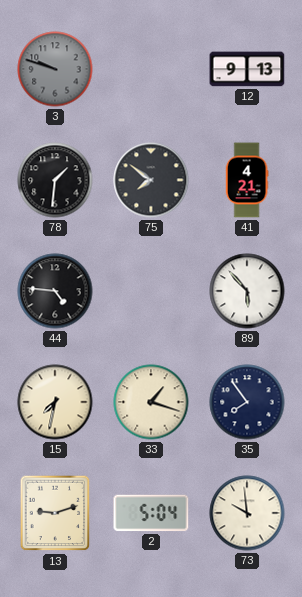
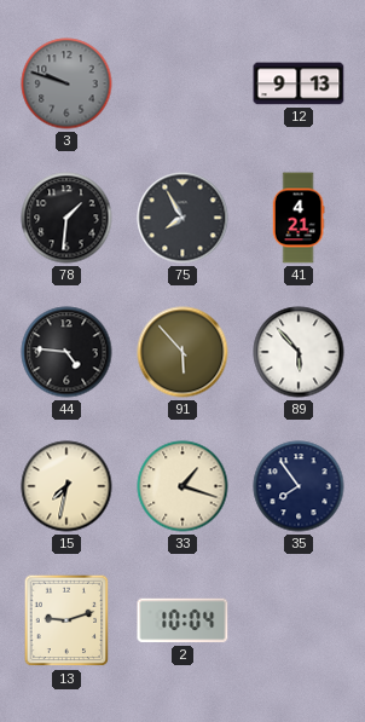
75: 7:51 -> 7:55
91: none -> 5:53
2: 5:04 -> 10:04
73: 9:59 -> none
